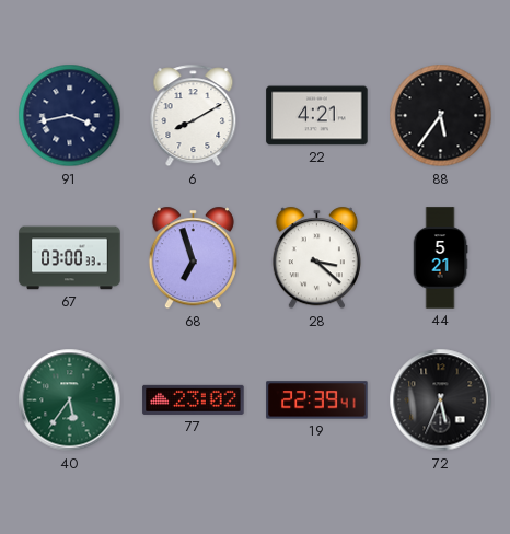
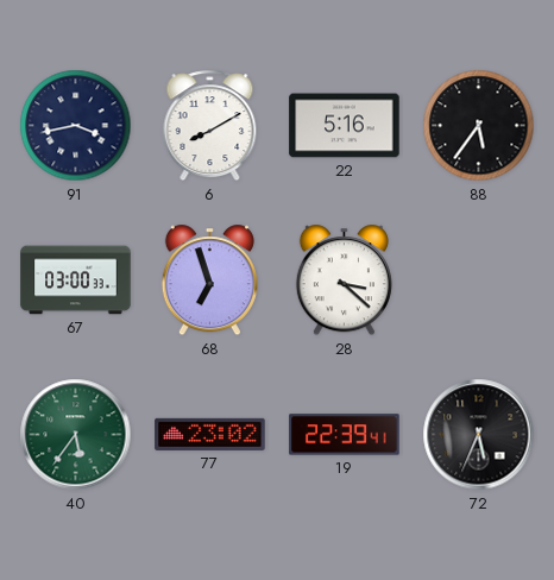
22: 4:21 -> 5:16
44: 5:21 -> none
